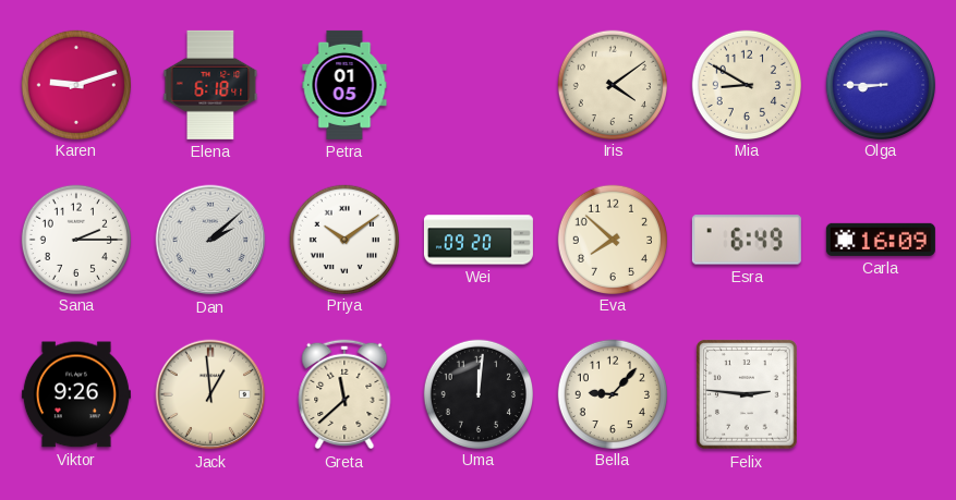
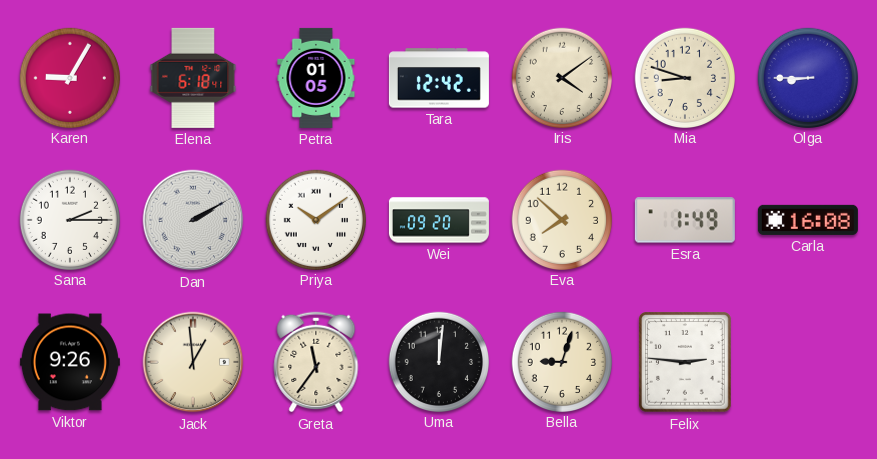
Karen: 9:12 -> 9:05
Tara: none -> 12:42
Mia: 8:50 -> 8:48
Dan: 2:08 -> 2:10
Esra: 6:49 -> 1:49
Carla: 16:09 -> 16:08
Greta: 11:38 -> 11:36
Bella: 9:07 -> 9:03
